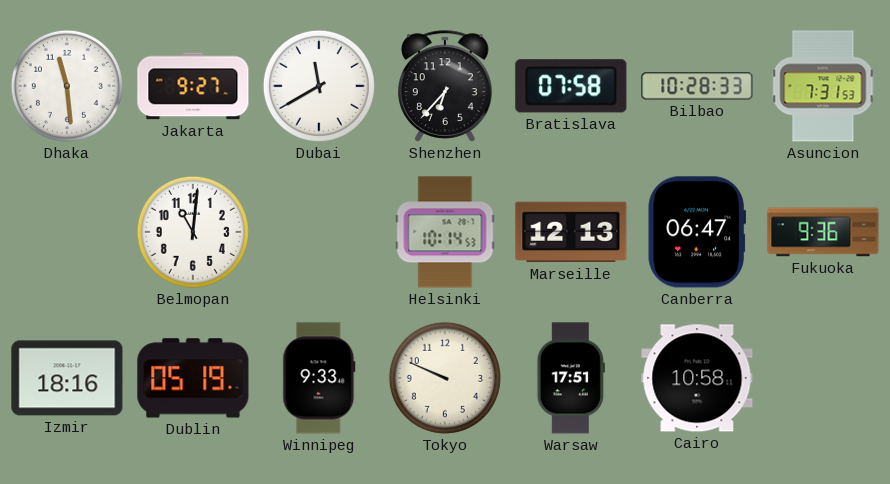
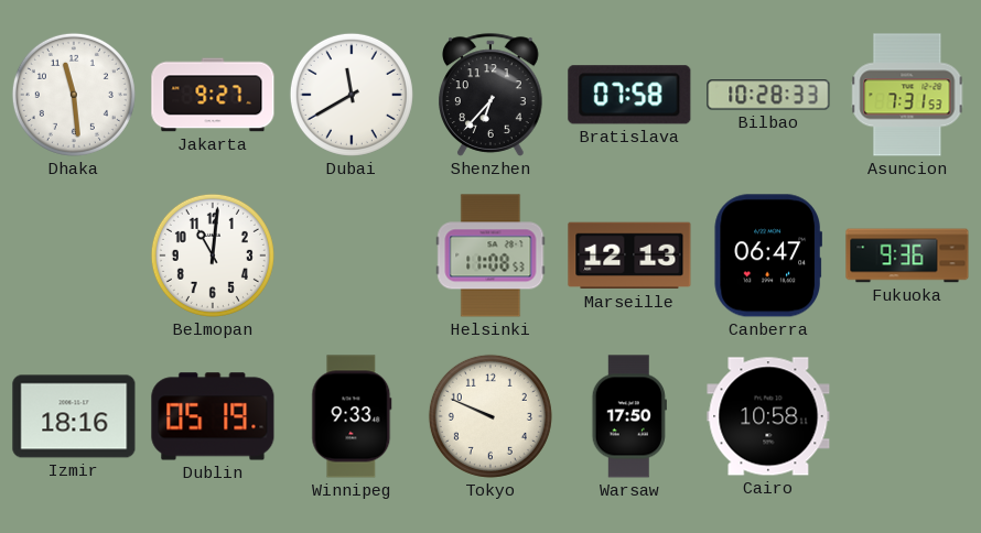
Helsinki: 10:14 -> 11:08
Warsaw: 17:51 -> 17:50
